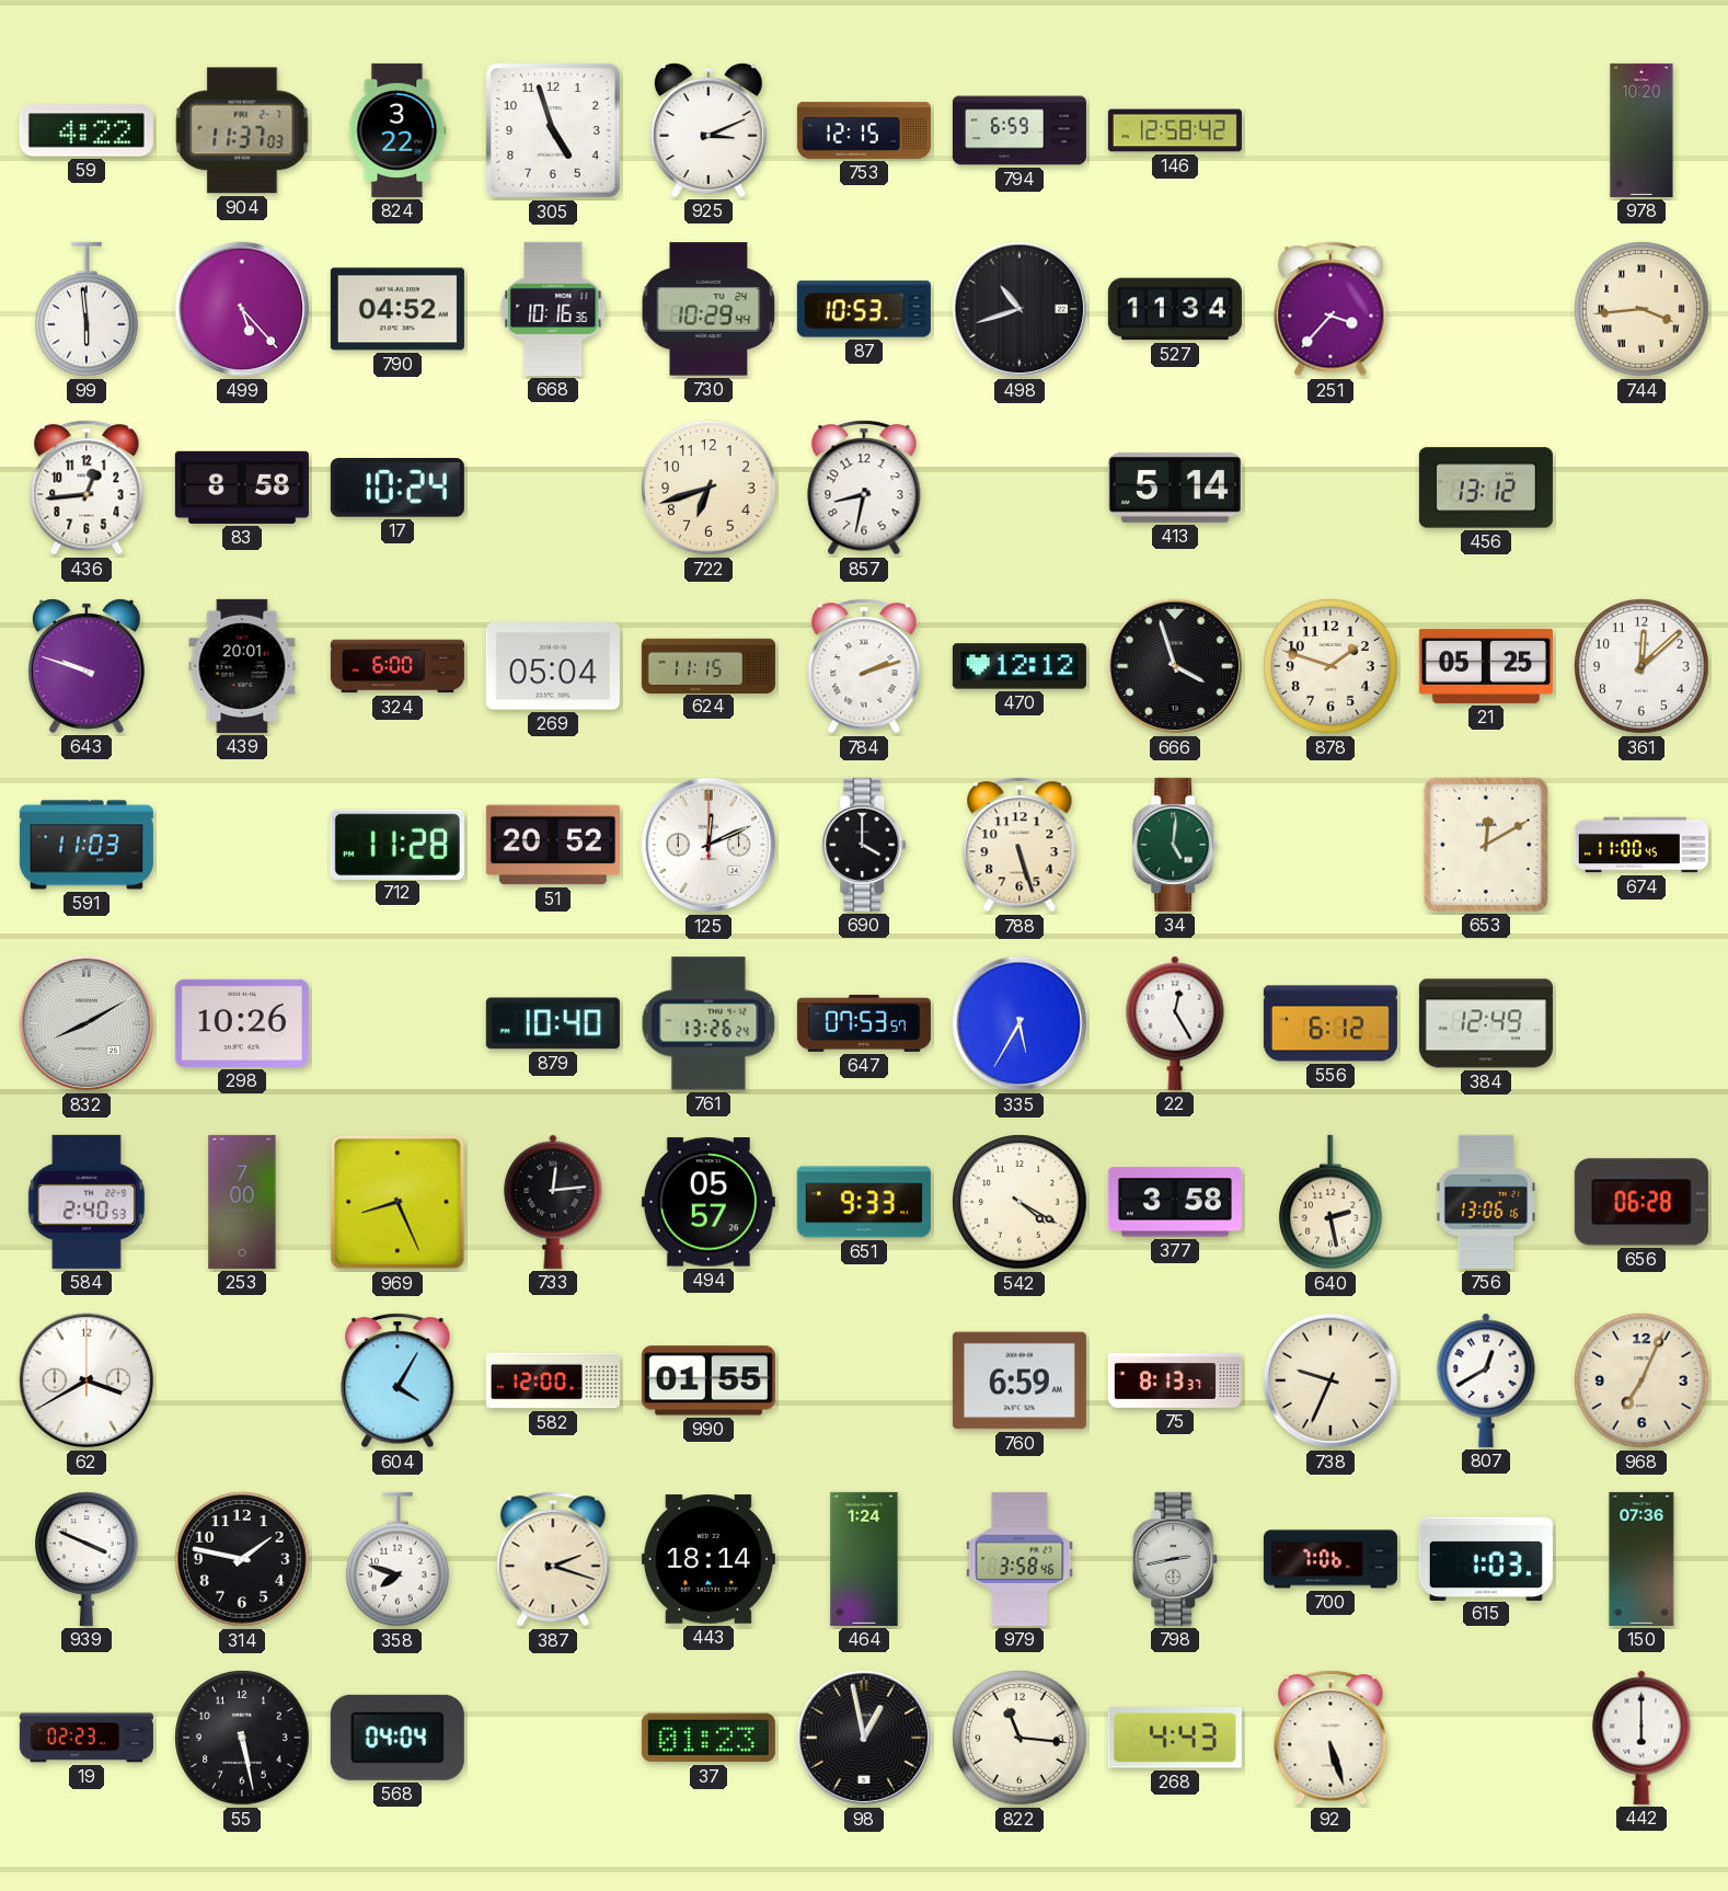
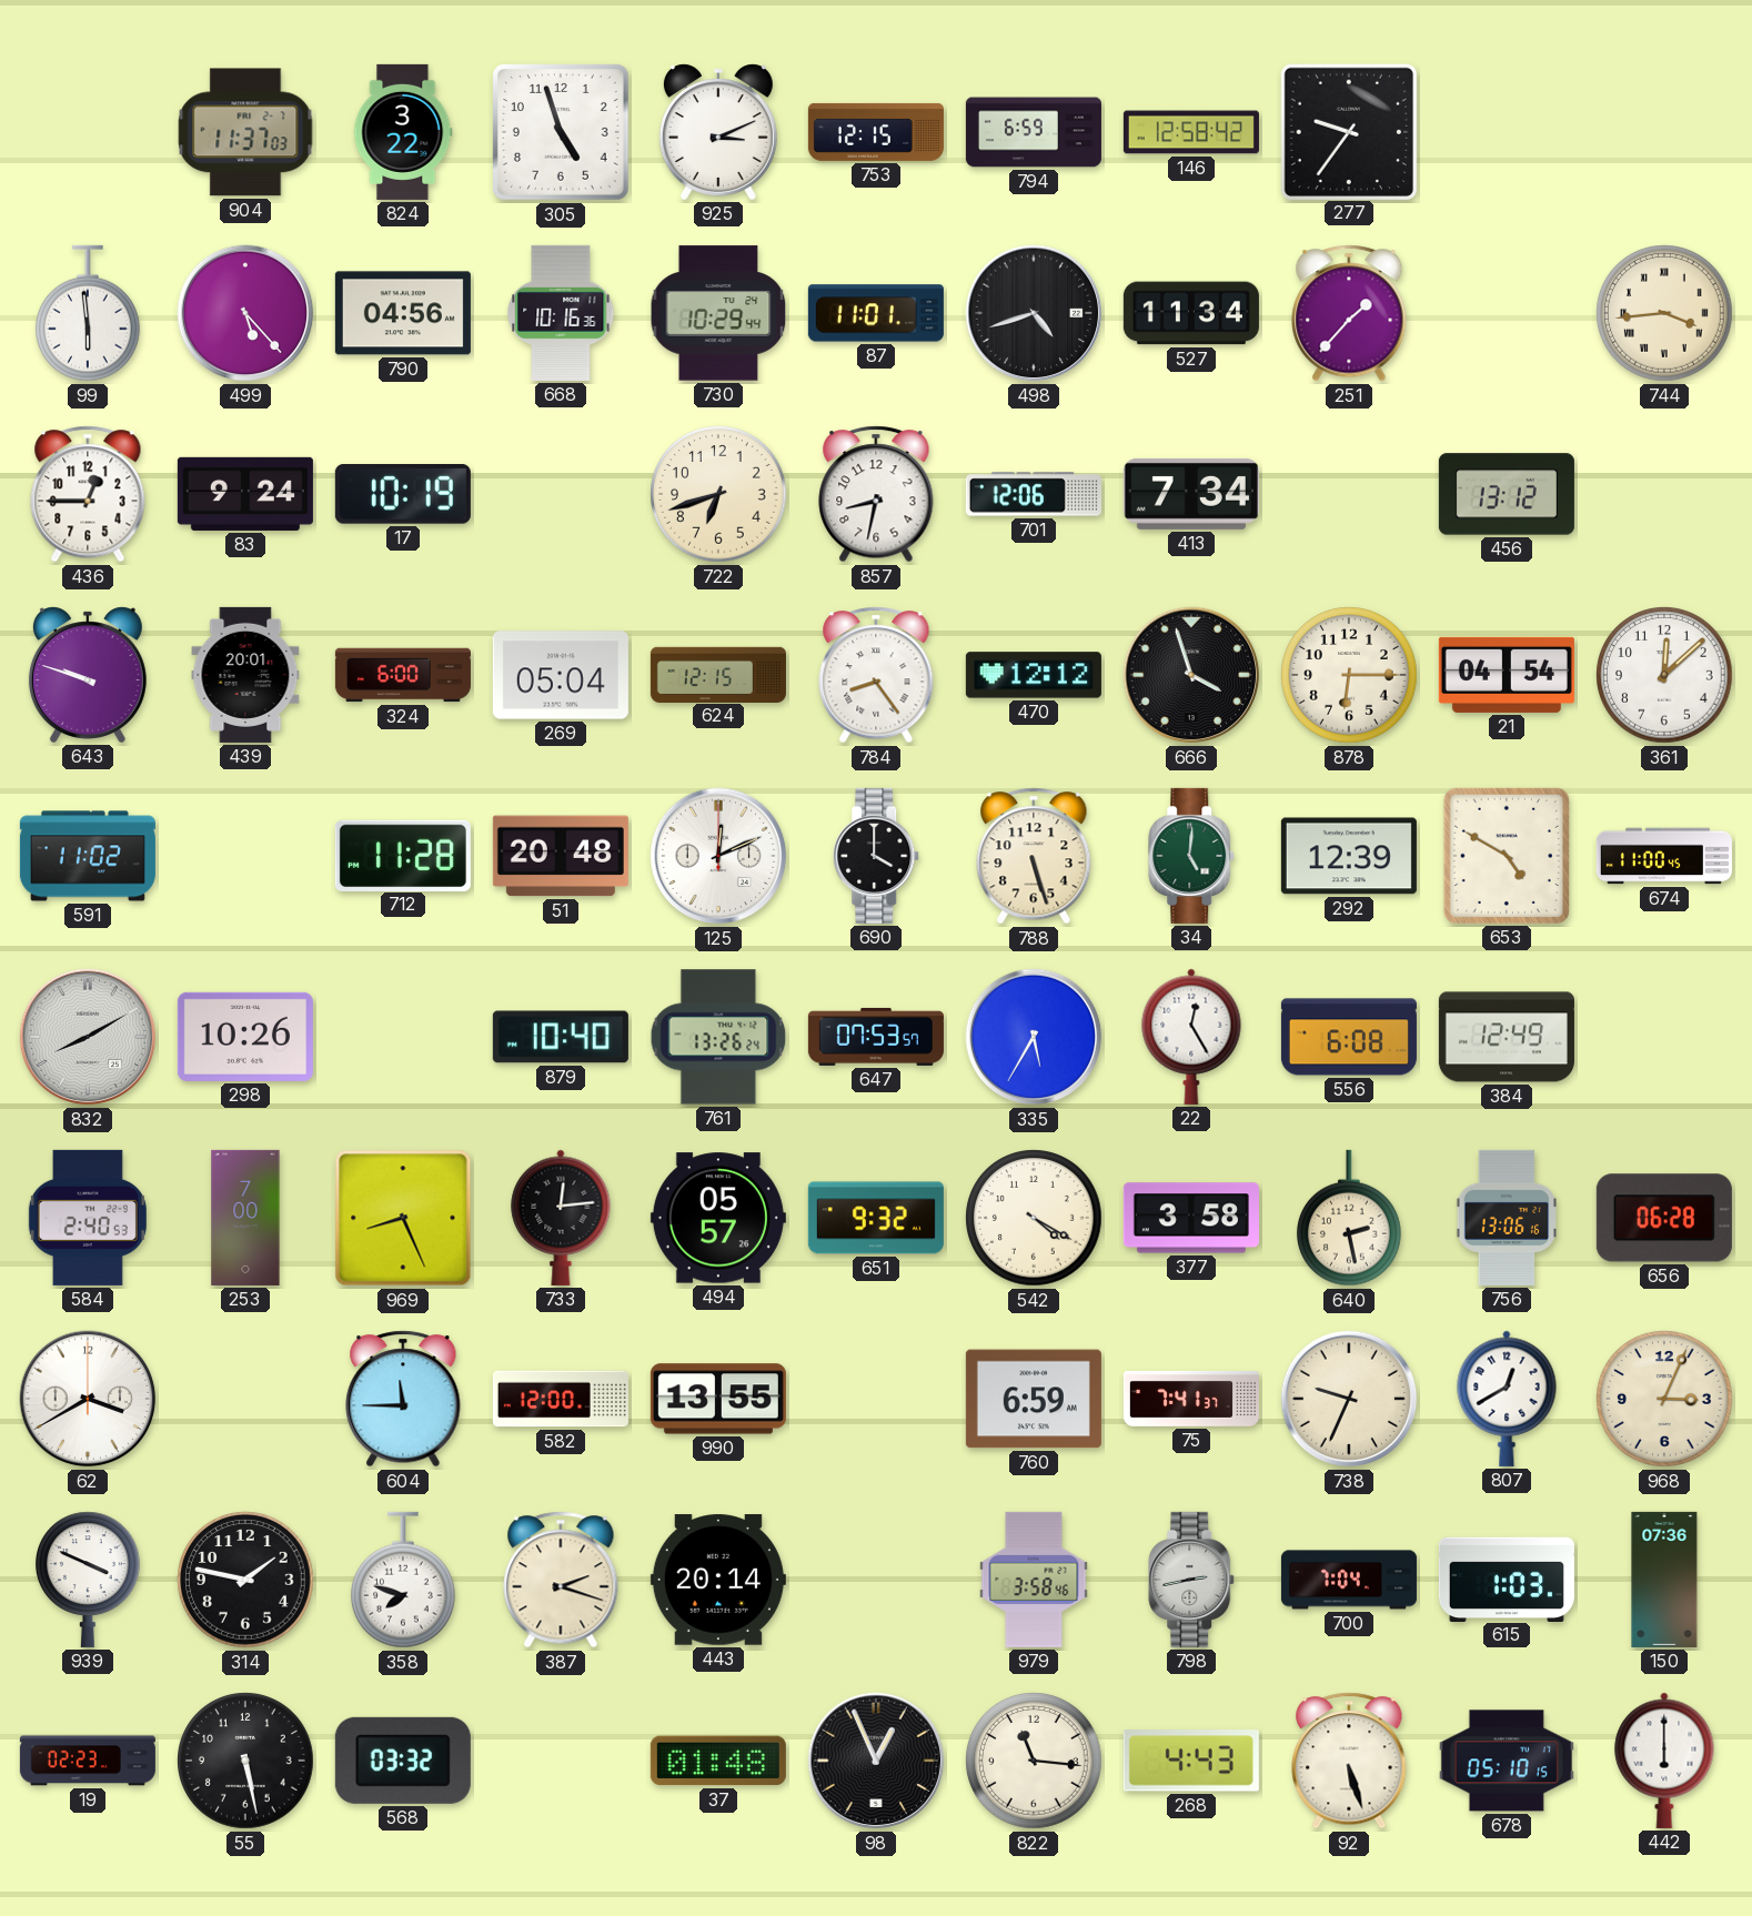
59: 4:22 -> none
277: none -> 9:36
978: 10:20 -> none
790: 04:52 -> 04:56
87: 10:53 -> 11:01
498: 10:42 -> 4:42
251: 3:37 -> 1:37
436: 12:44 -> 12:45
83: 8:58 -> 9:24
17: 10:24 -> 10:19
701: none -> 12:06
413: 5:14 -> 7:34
624: 11:15 -> 12:15
784: 2:12 -> 8:24
878: 1:48 -> 6:15
21: 05:25 -> 04:54
591: 11:03 -> 11:02
51: 20:52 -> 20:48
292: none -> 12:39
653: 12:10 -> 4:50
556: 6:12 -> 6:08
651: 9:33 -> 9:32
604: 4:05 -> 11:45
990: 01:55 -> 13:55
75: 8:13 -> 7:41
968: 7:04 -> 3:04
443: 18:14 -> 20:14
464: 1:24 -> none
700: 7:06 -> 7:04
568: 04:04 -> 03:32
37: 01:23 -> 01:48
98: 12:58 -> 12:56
678: none -> 05:10
